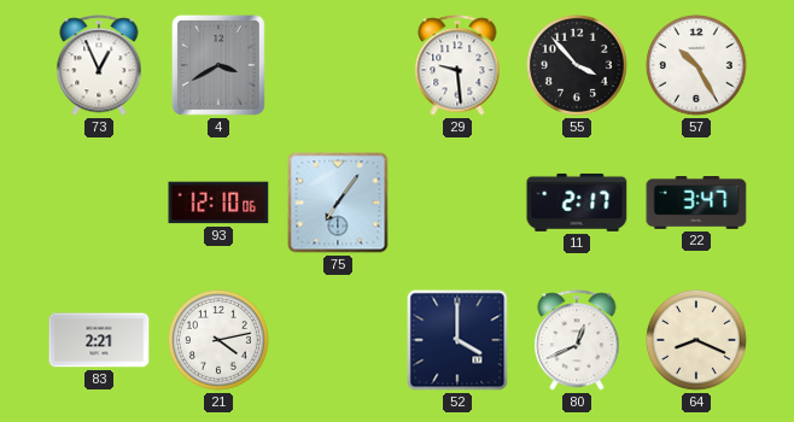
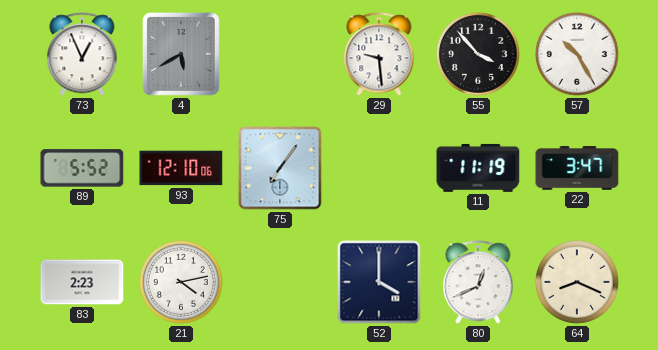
4: 3:40 -> 5:40
89: none -> 5:52
11: 2:17 -> 11:19
83: 2:21 -> 2:23
